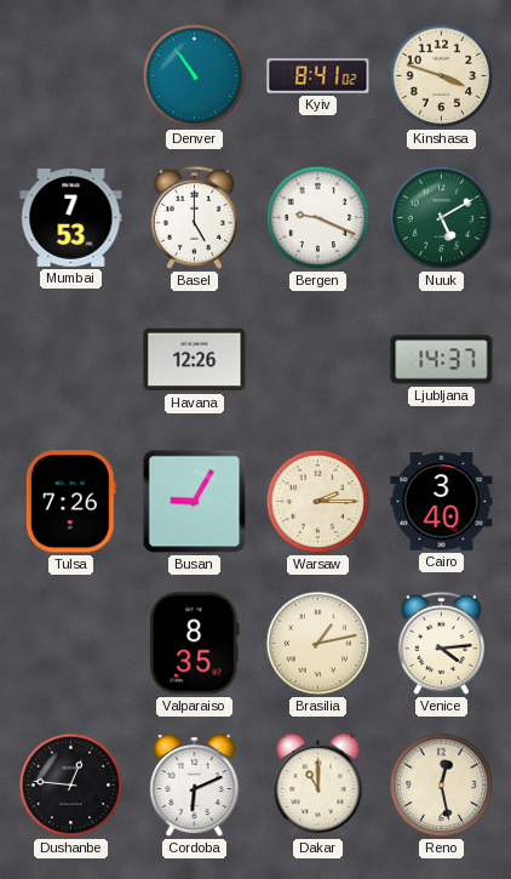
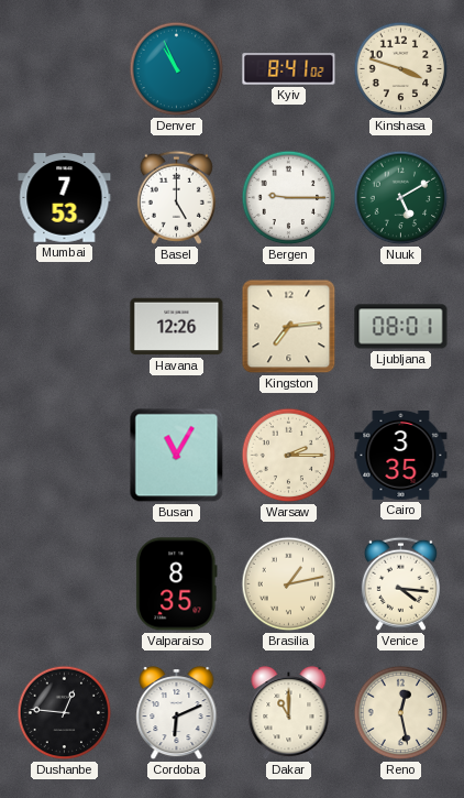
Denver: 10:54 -> 10:56
Bergen: 9:19 -> 9:15
Kingston: none -> 7:14
Ljubljana: 14:37 -> 08:01
Tulsa: 7:26 -> none
Busan: 9:05 -> 11:05
Cairo: 3:40 -> 3:35
Venice: 4:14 -> 4:16
